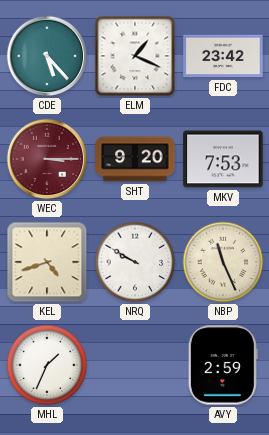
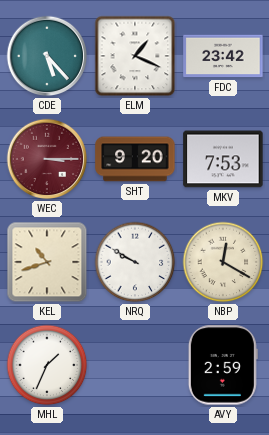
KEL: 4:42 -> 10:42
NBP: 11:26 -> 12:20
